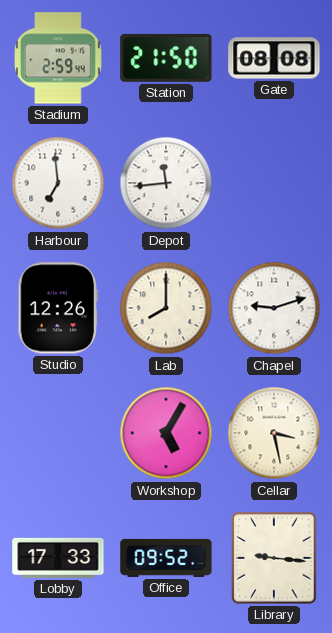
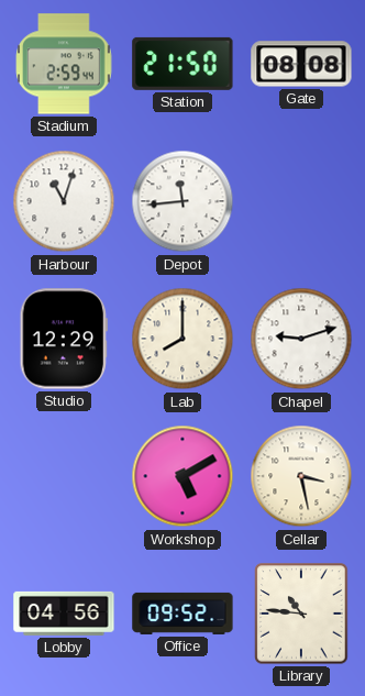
Harbour: 6:59 -> 11:03
Studio: 12:26 -> 12:29
Workshop: 5:05 -> 5:10
Lobby: 17:33 -> 04:56
Library: 9:16 -> 10:46
